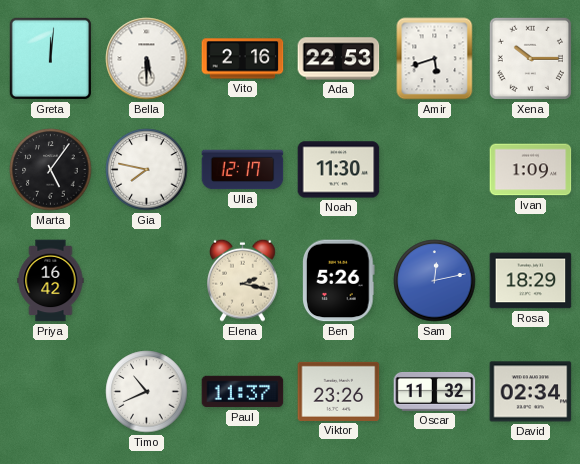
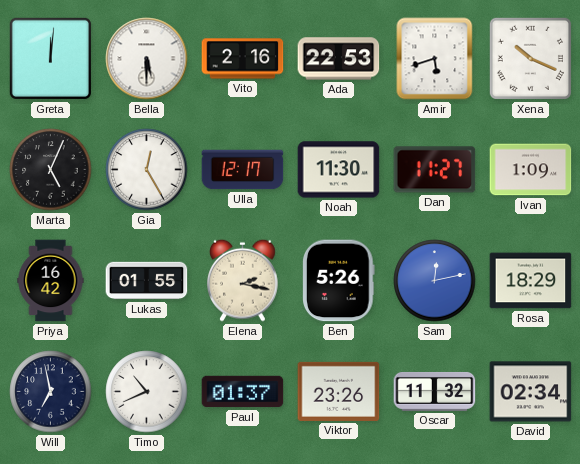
Xena: 10:15 -> 10:19
Marta: 5:06 -> 5:04
Gia: 7:47 -> 12:25
Dan: none -> 11:27
Lukas: none -> 01:55
Will: none -> 6:58
Paul: 11:37 -> 01:37
